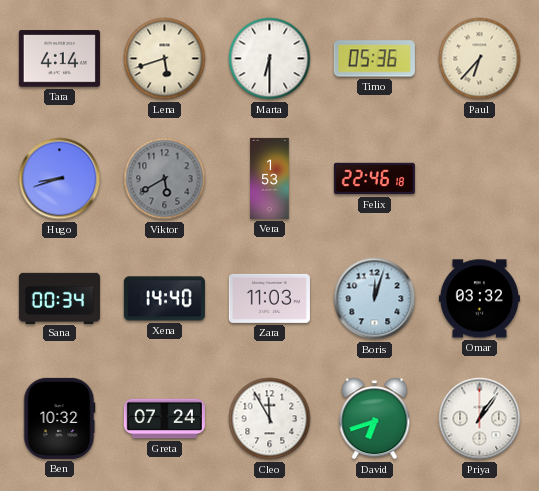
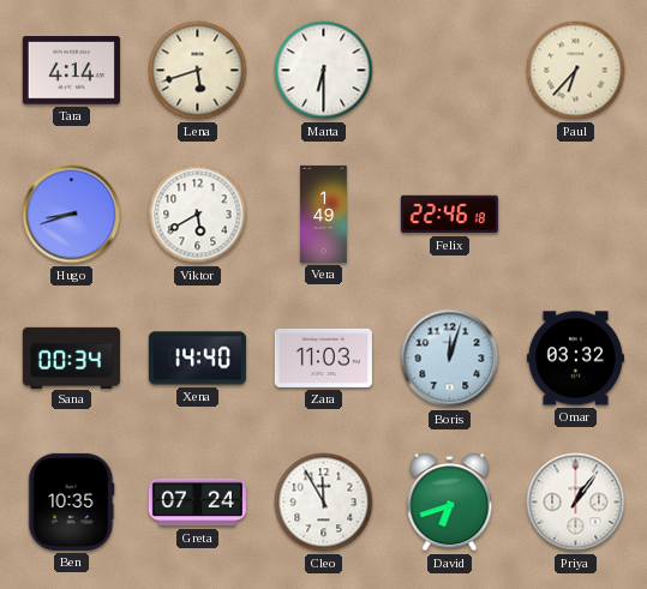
Timo: 05:36 -> none
Viktor dial: grey -> white
Vera: 1:53 -> 1:49
Ben: 10:32 -> 10:35
